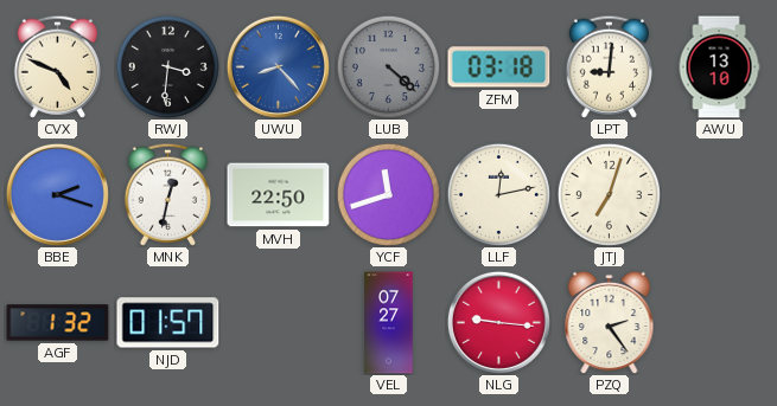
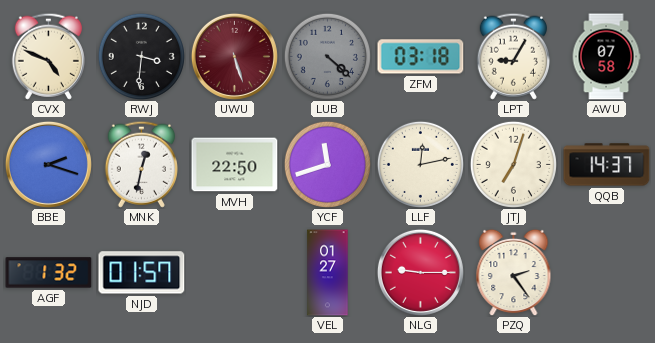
UWU: 8:23 -> 5:27
UWU dial: blue -> burgundy
LPT: 9:01 -> 9:05
AWU: 13:10 -> 07:58
QQB: none -> 14:37
VEL: 07:27 -> 01:27
NLG: 9:16 -> 9:15
